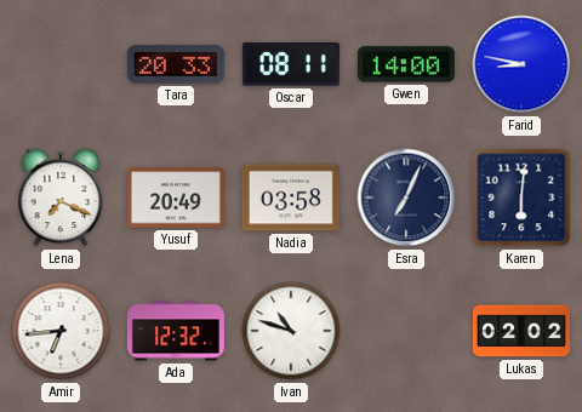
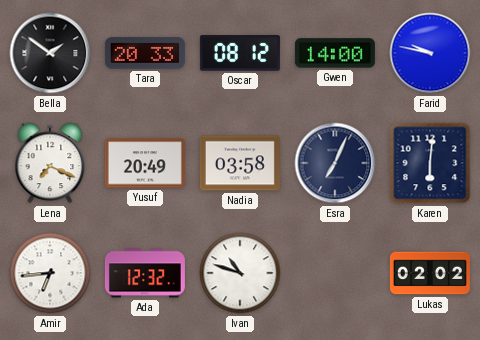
Bella: none -> 1:51
Oscar: 08:11 -> 08:12
Farid: 8:47 -> 9:47
